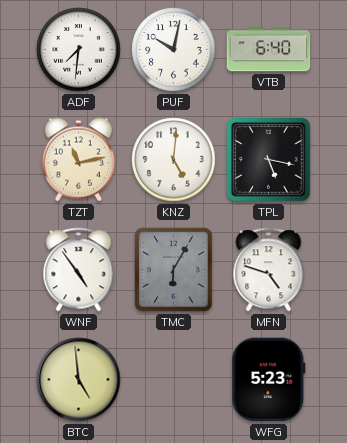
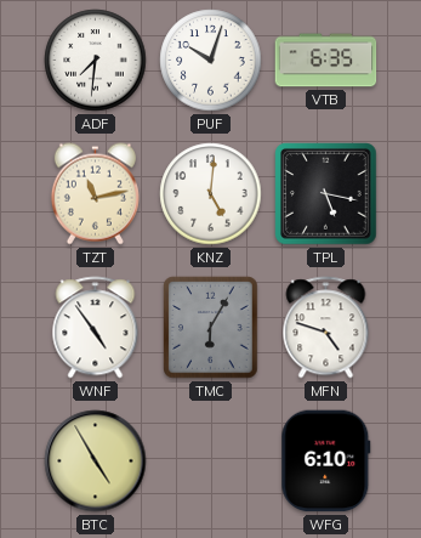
PUF: 10:02 -> 10:03
VTB: 6:40 -> 6:35
BTC: 4:59 -> 4:55
WFG: 5:23 -> 6:10
